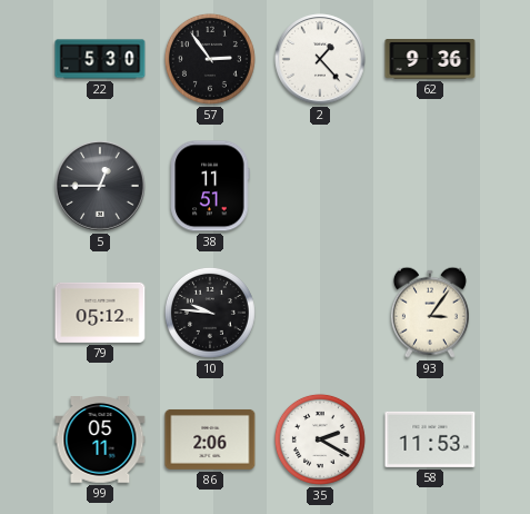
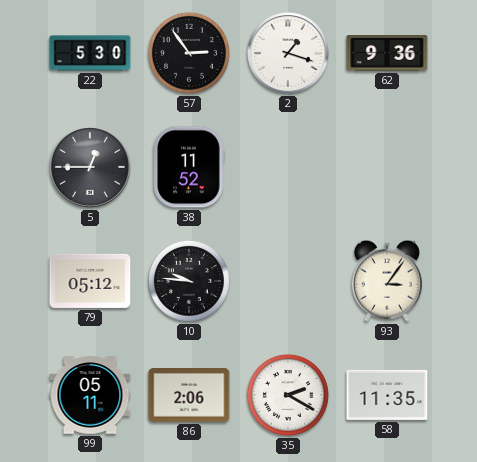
2: 1:23 -> 1:18
38: 11:51 -> 11:52
58: 11:53 -> 11:35
